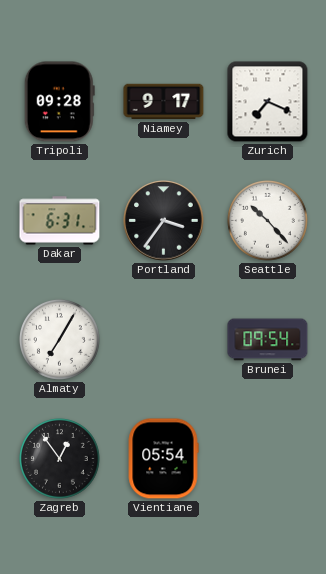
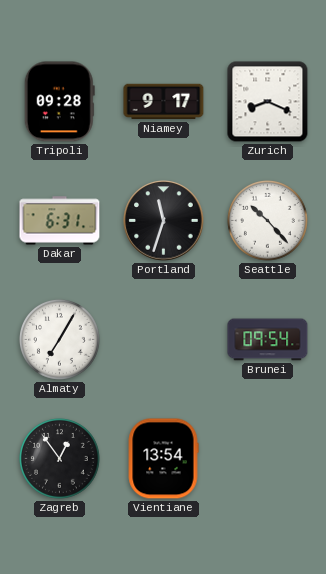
Zurich: 7:19 -> 8:19
Portland: 3:36 -> 11:33
Vientiane: 05:54 -> 13:54
